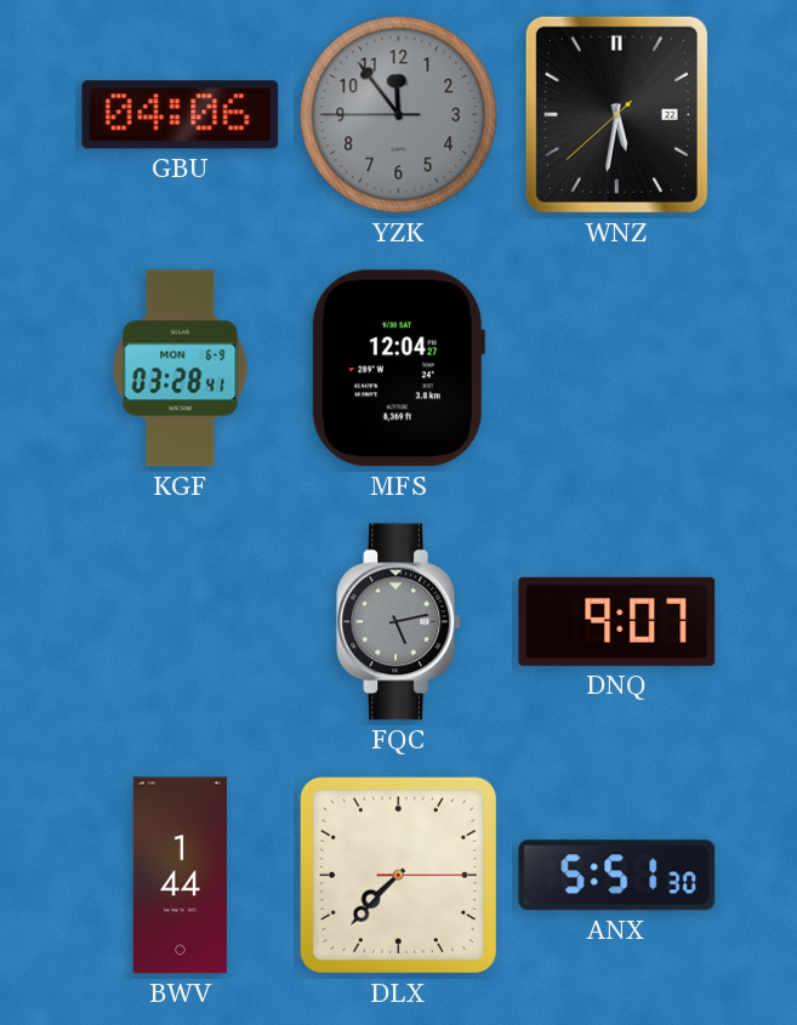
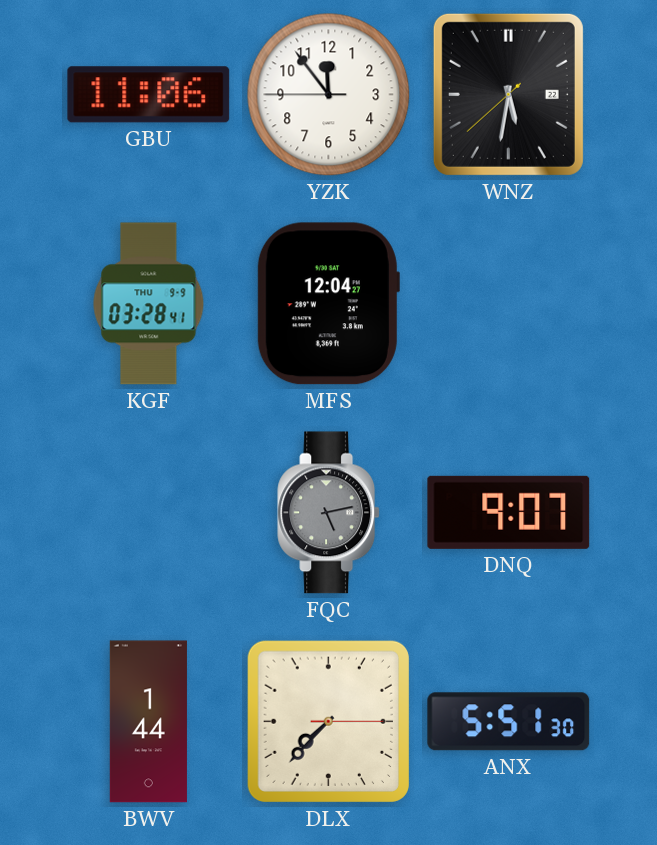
GBU: 04:06 -> 11:06
YZK dial: grey -> white
KGF date: MON 6-9 -> THU 9-9
